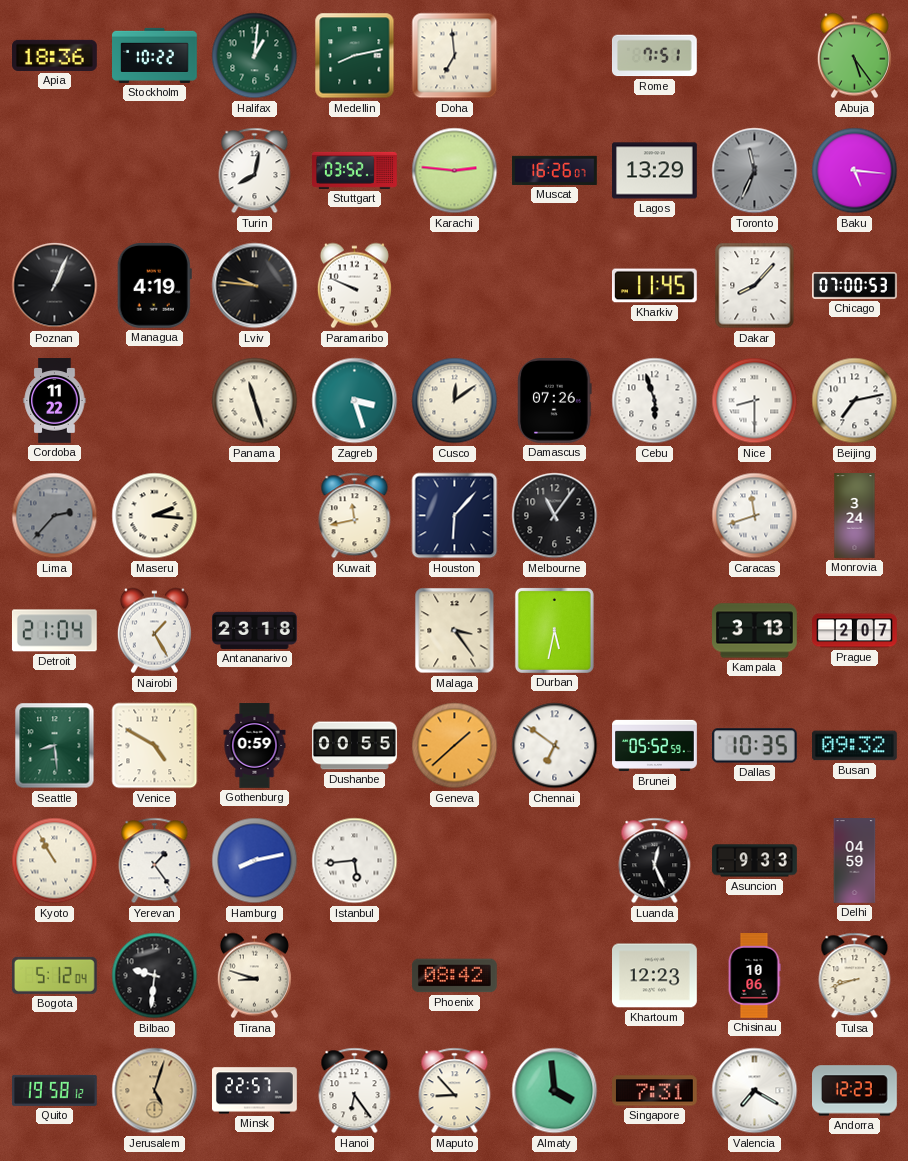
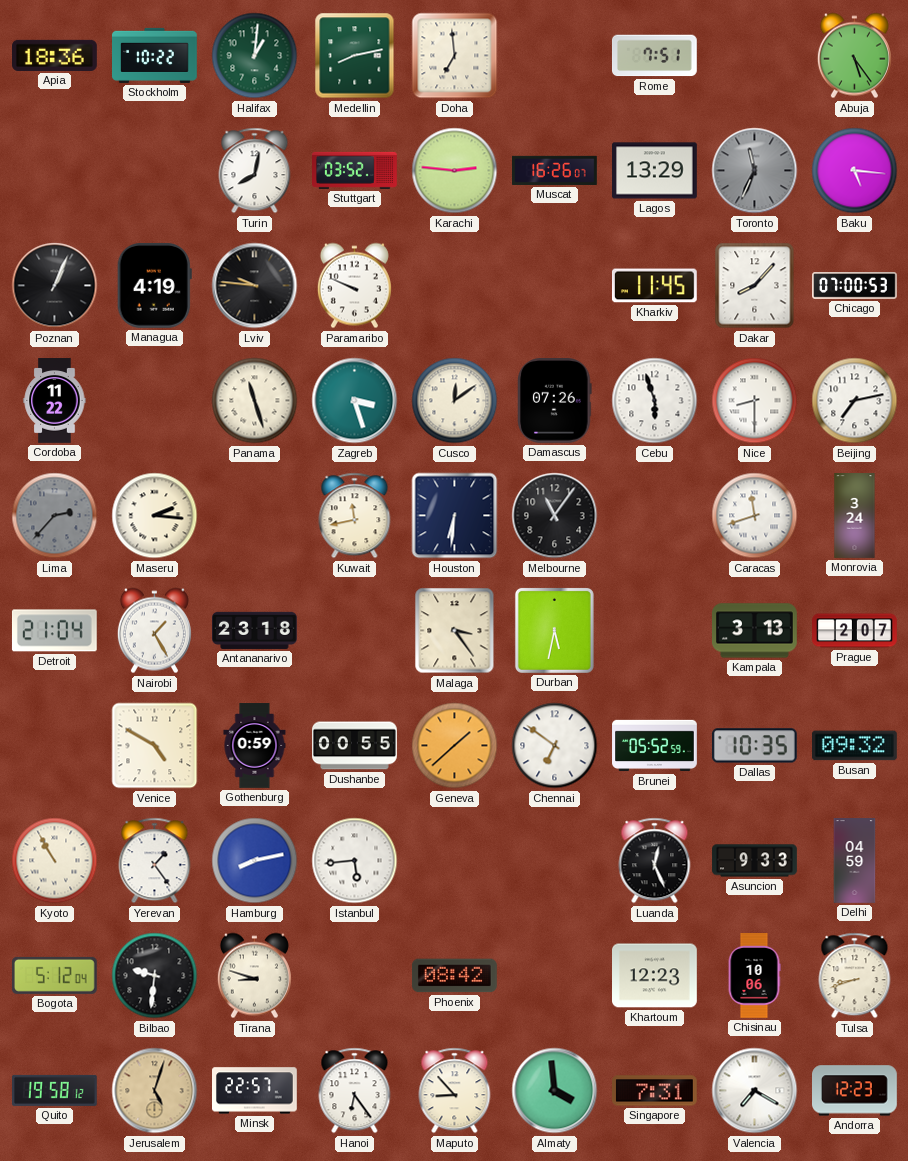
Houston: 6:07 -> 6:31
Seattle: 8:29 -> none
